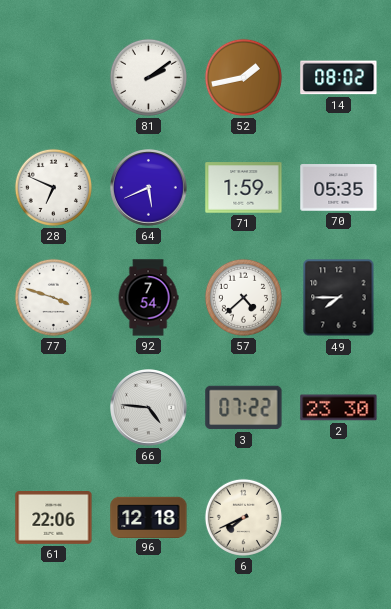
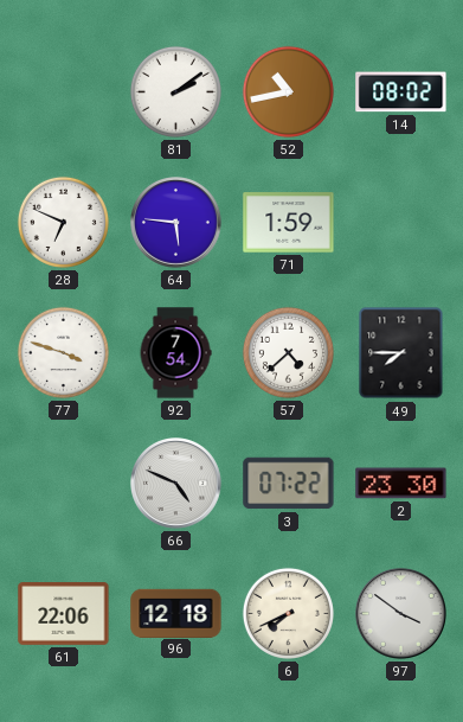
52: 1:43 -> 10:43
64: 5:41 -> 5:46
70: 05:35 -> none
66: 4:46 -> 4:49
97: none -> 3:51
